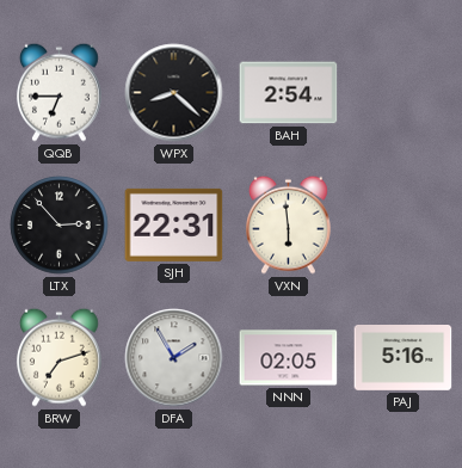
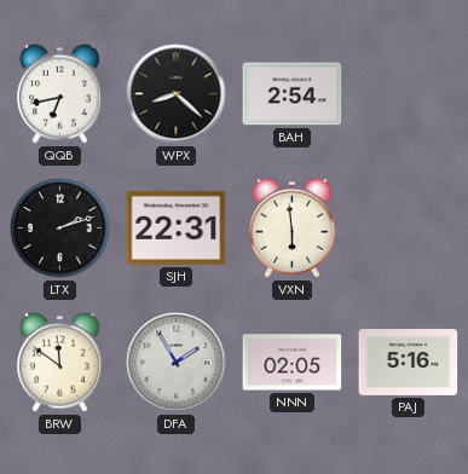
QQB: 6:45 -> 6:43
LTX: 2:53 -> 2:12
BRW: 7:12 -> 11:51
